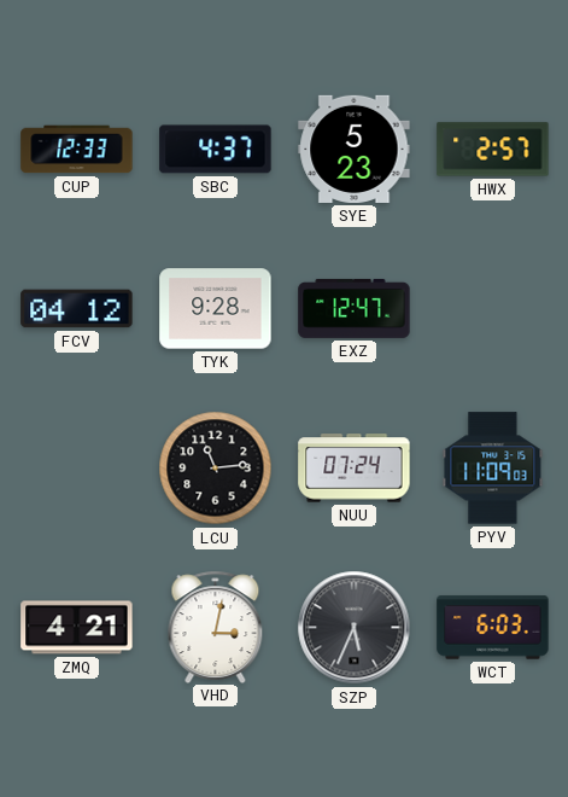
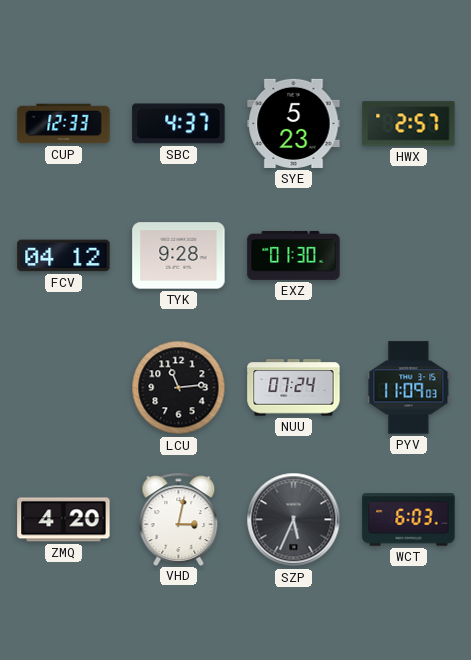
EXZ: 12:47 -> 01:30
ZMQ: 4:21 -> 4:20
